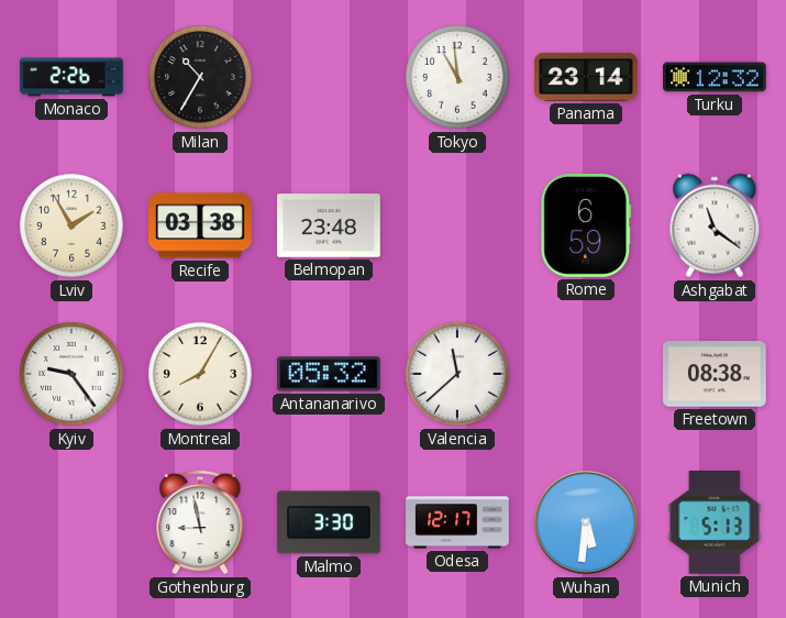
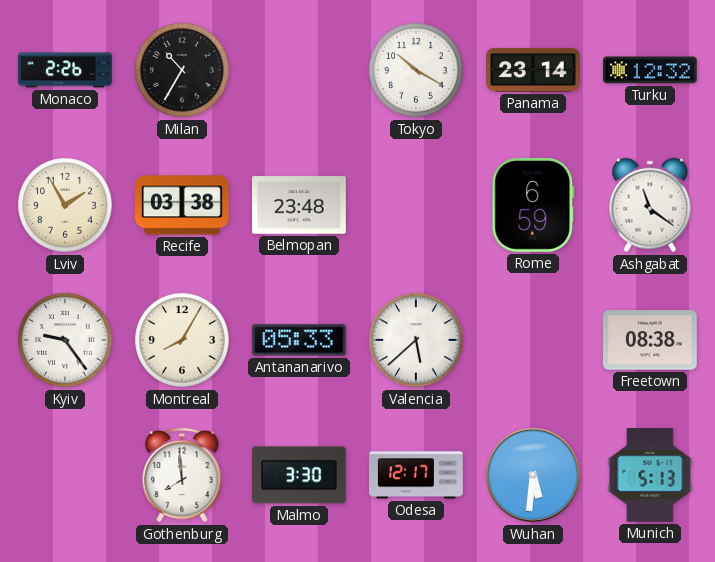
Tokyo: 10:59 -> 10:20
Antananarivo: 05:32 -> 05:33
Valencia: 11:38 -> 5:38
Gothenburg: 8:58 -> 7:59
